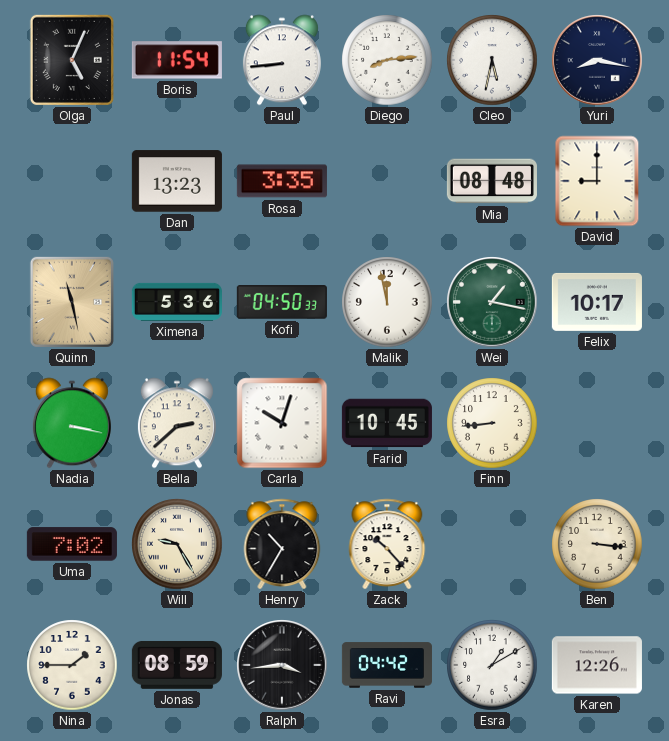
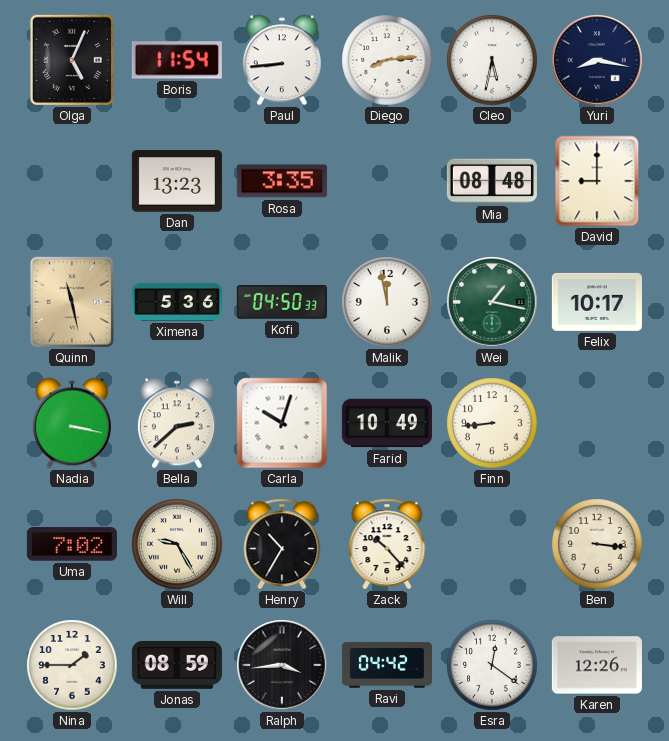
Farid: 10:45 -> 10:49
Esra: 1:10 -> 12:21
